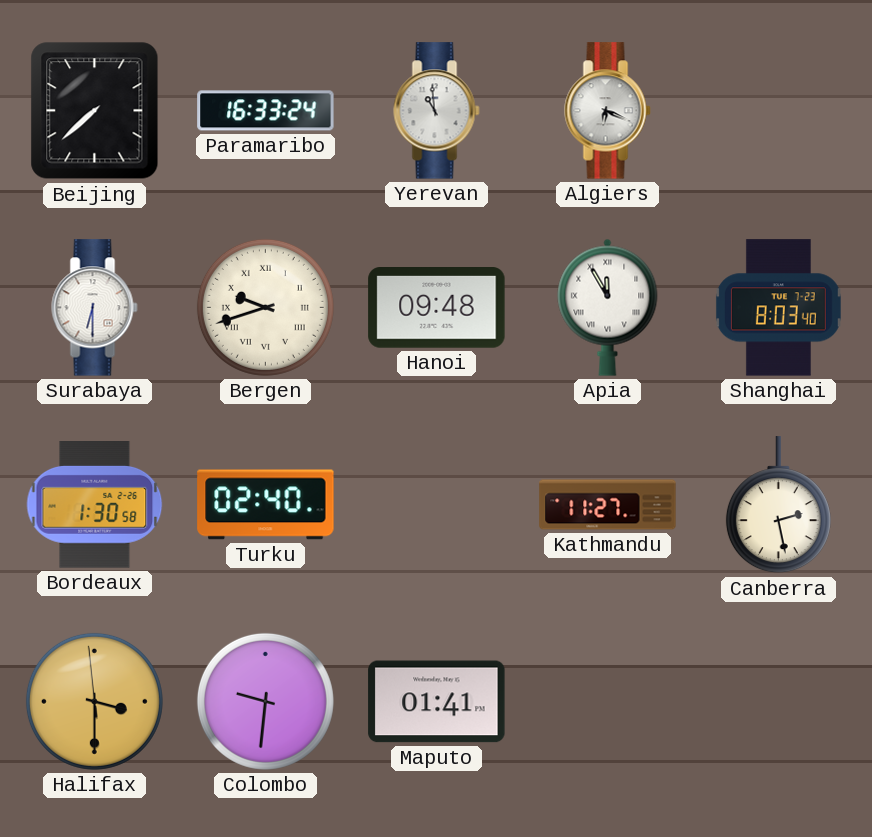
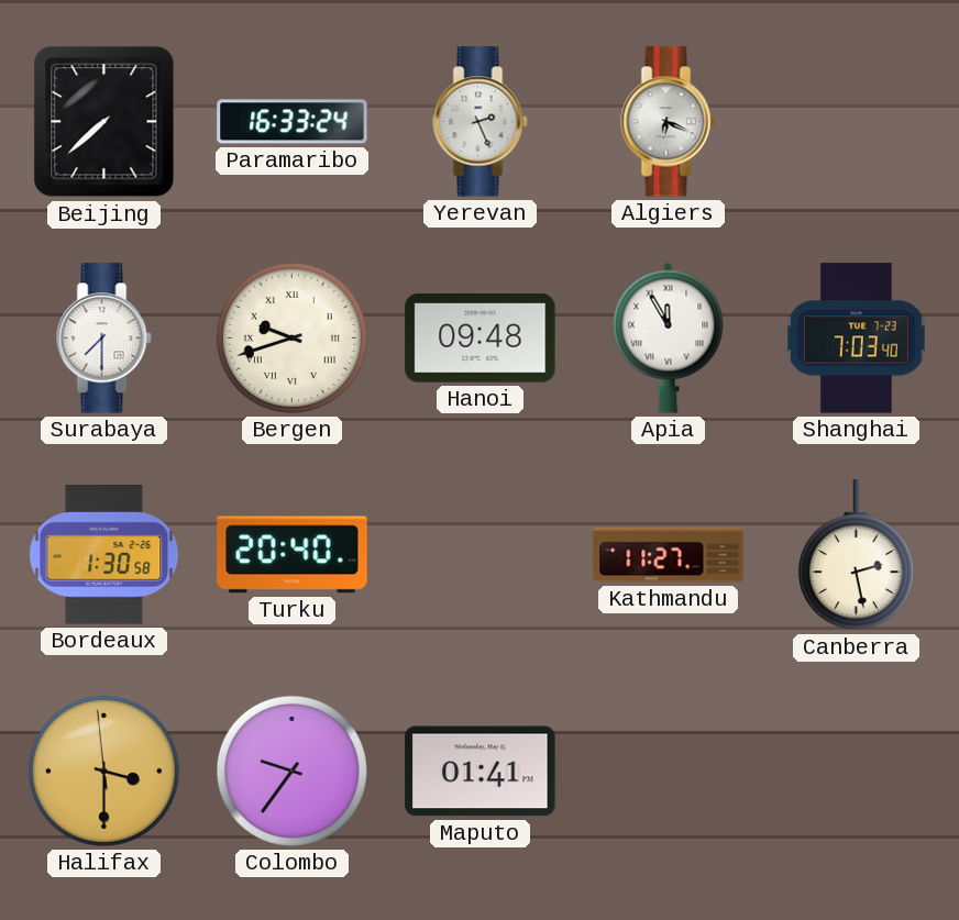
Yerevan: 10:59 -> 2:26
Surabaya: 6:30 -> 7:30
Shanghai: 8:03 -> 7:03
Turku: 02:40 -> 20:40
Colombo: 9:31 -> 9:36
